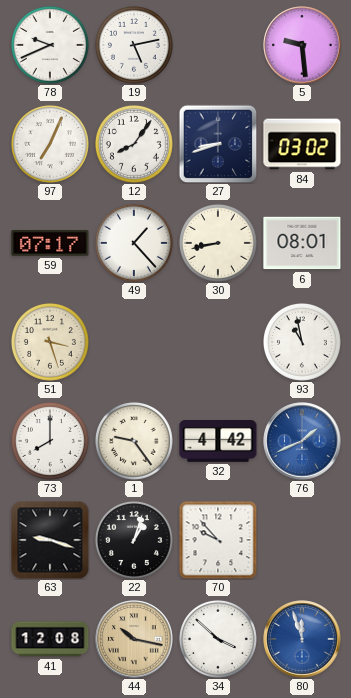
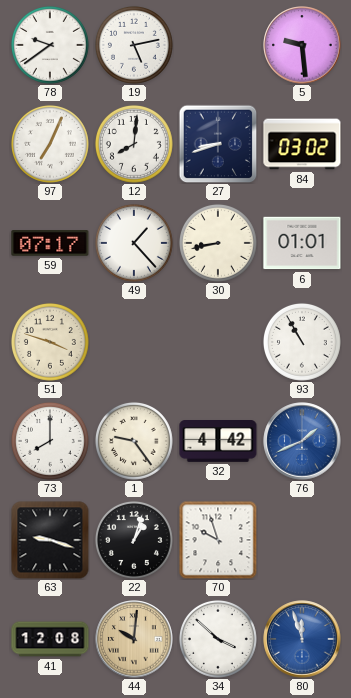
78: 9:41 -> 9:39
12: 8:06 -> 8:01
6: 08:01 -> 01:01
51: 3:27 -> 3:48
93: 10:58 -> 10:55
70: 9:53 -> 9:57
44: 10:17 -> 10:01
